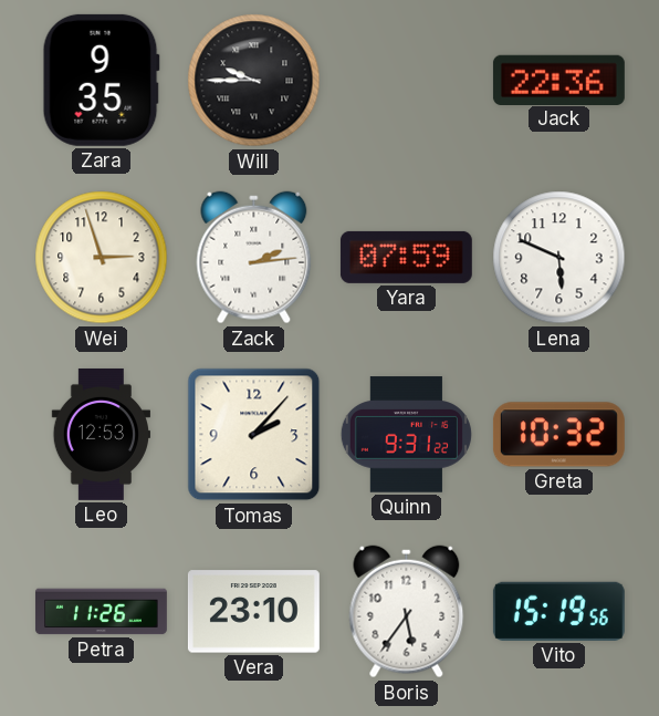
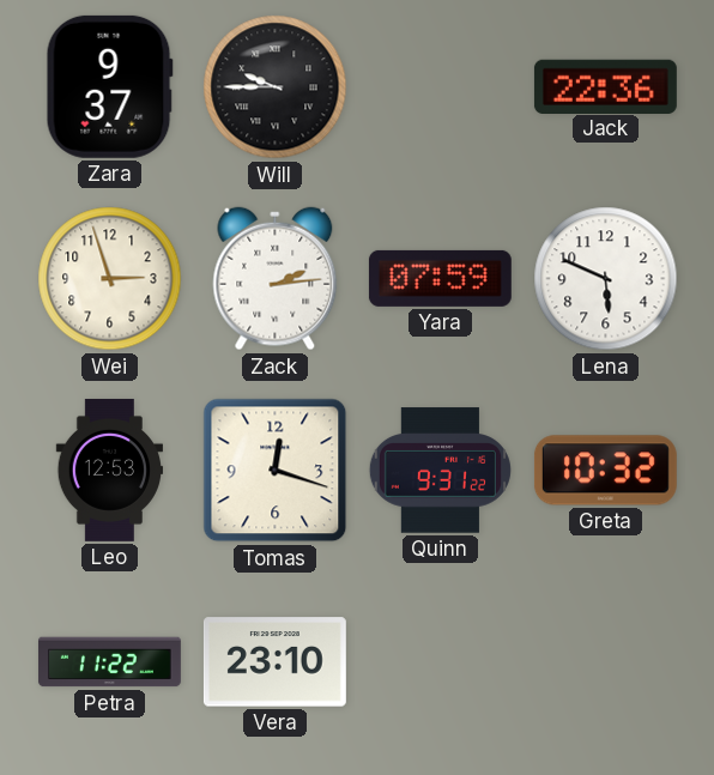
Zara: 9:35 -> 9:37
Tomas: 2:07 -> 12:18
Petra: 11:26 -> 11:22
Boris: 5:36 -> none
Vito: 15:19 -> none
